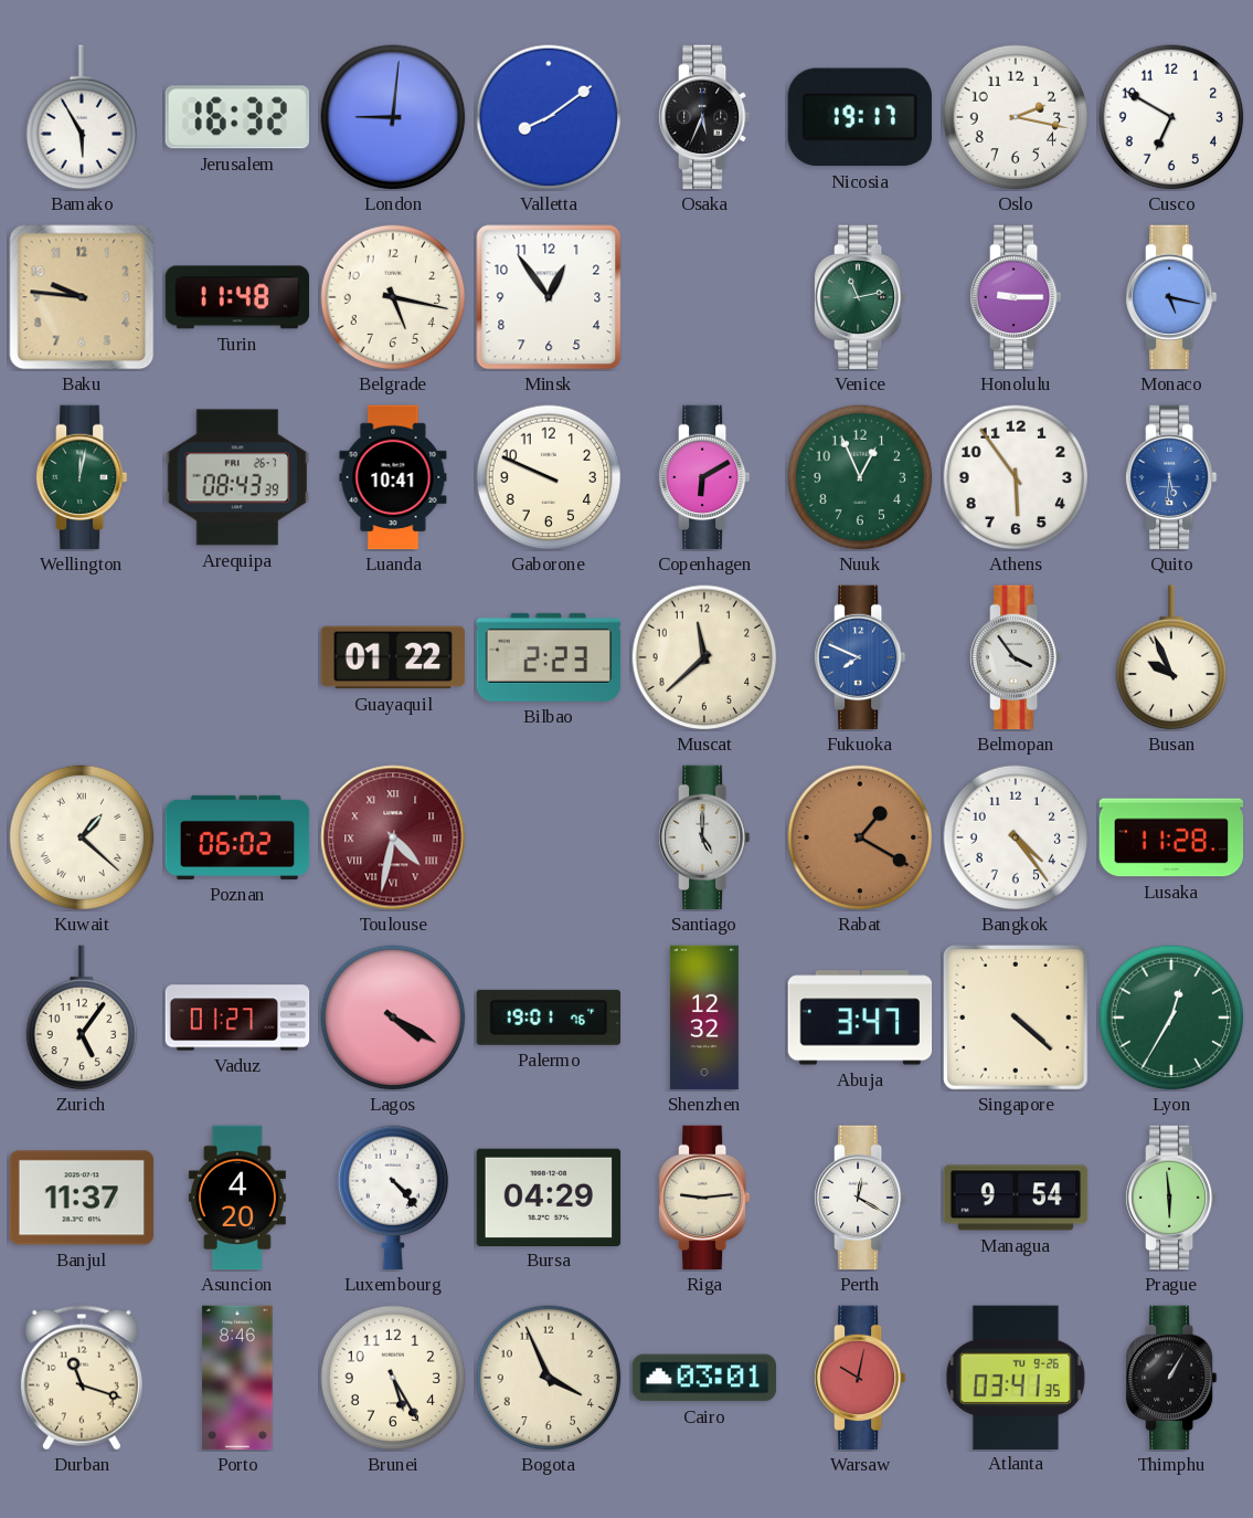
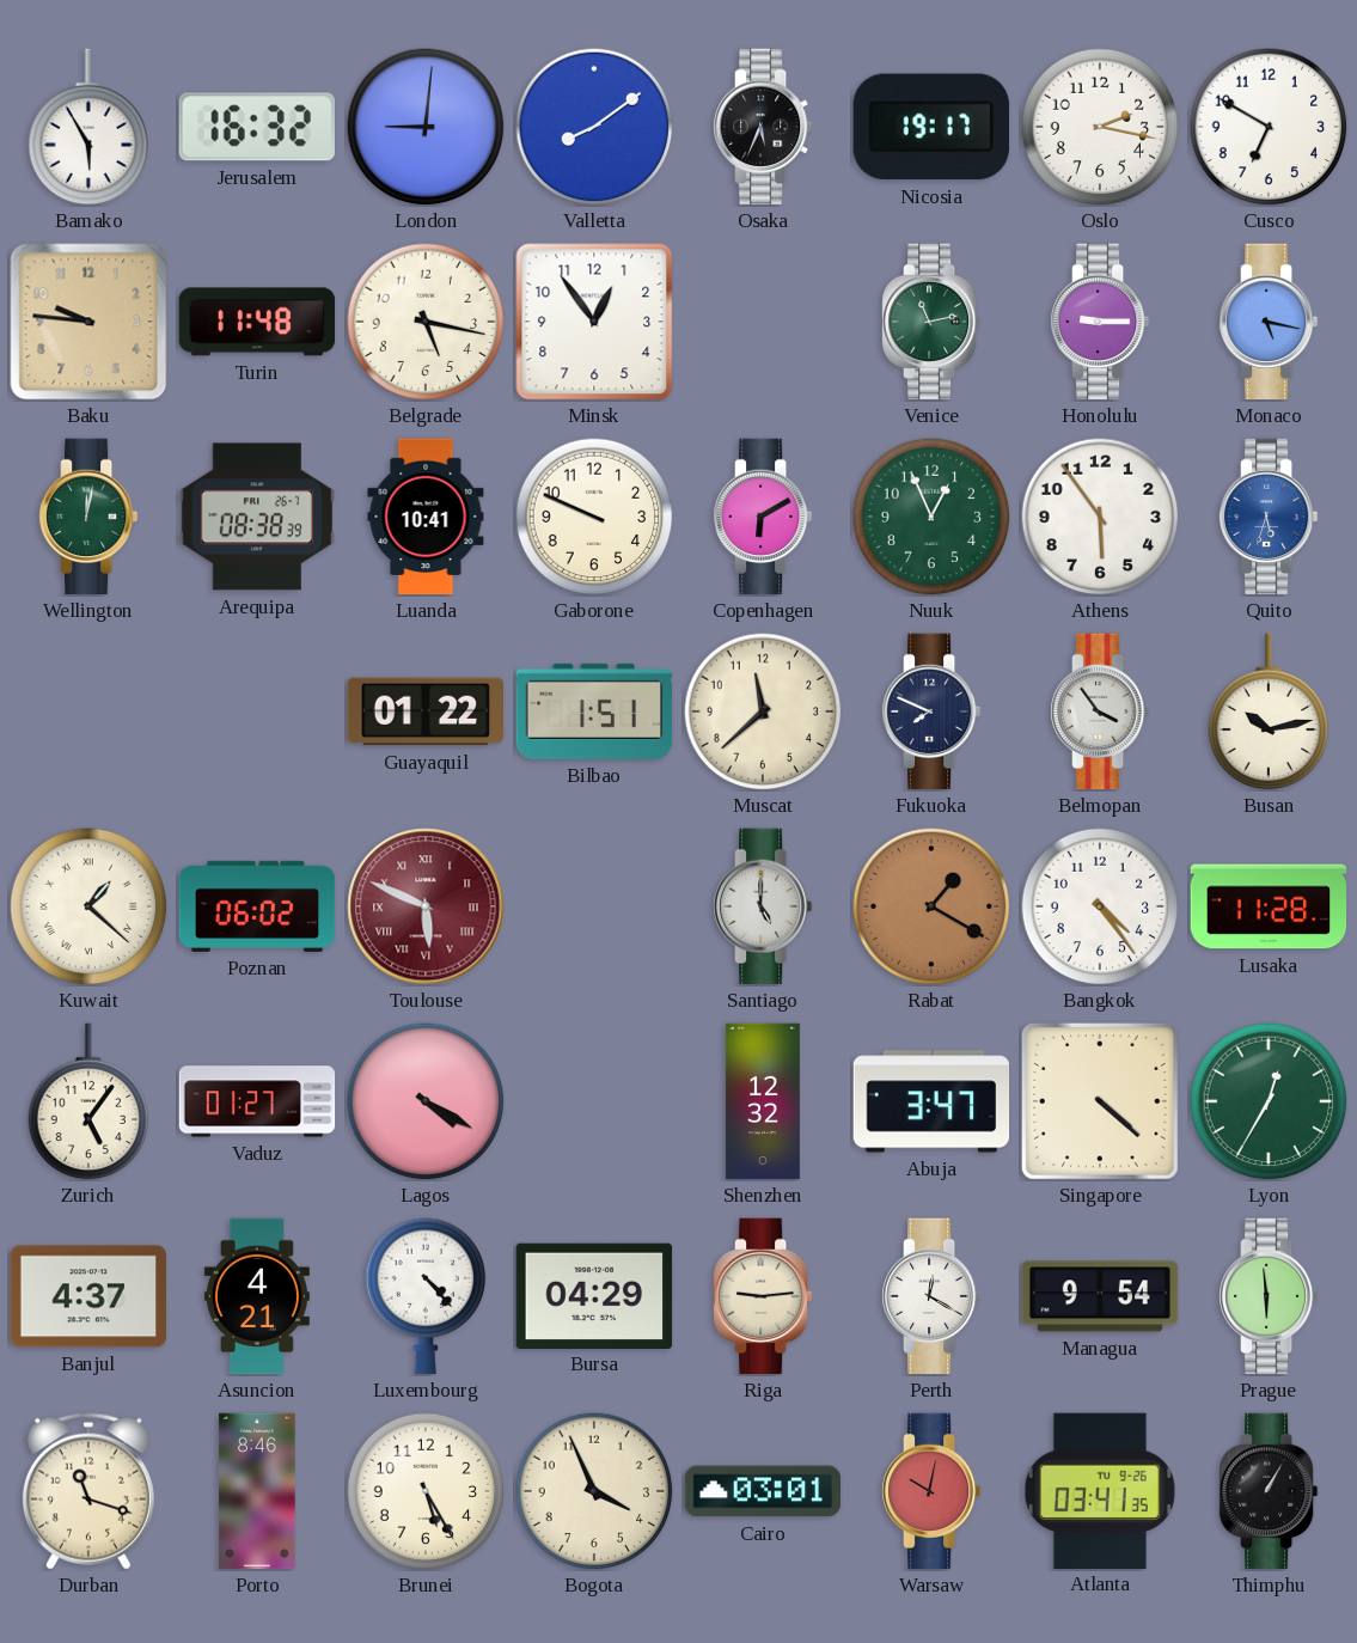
Arequipa: 08:43 -> 08:38
Quito: 5:31 -> 5:33
Bilbao: 2:23 -> 1:51
Fukuoka dial: blue -> navy
Busan: 9:56 -> 10:13
Toulouse: 4:32 -> 5:49
Palermo: 19:01 -> none
Banjul: 11:37 -> 4:37
Asuncion: 4:20 -> 4:21
